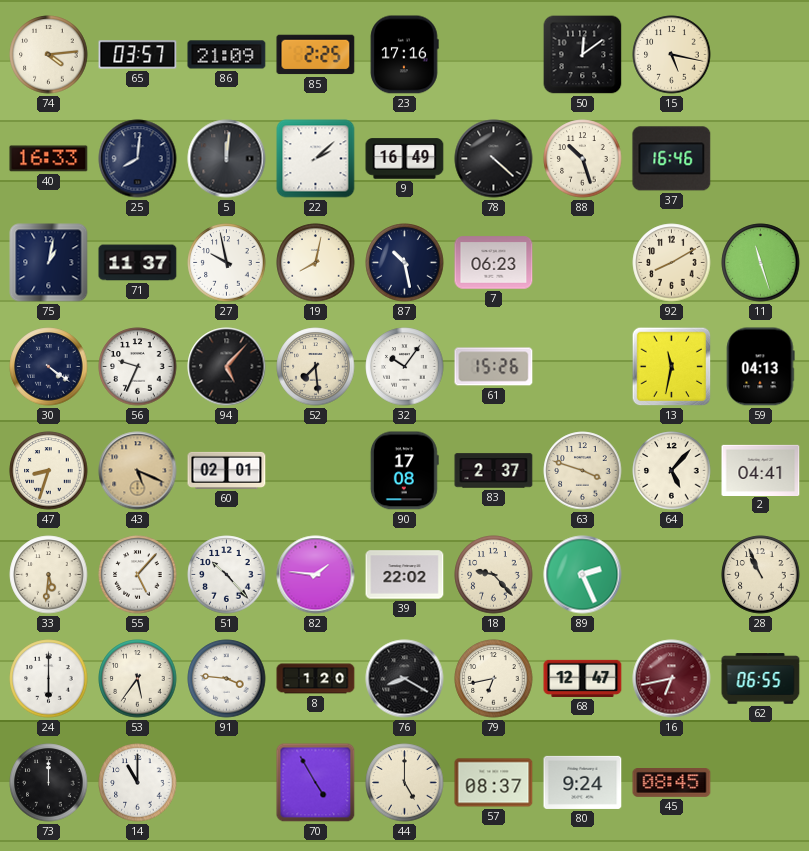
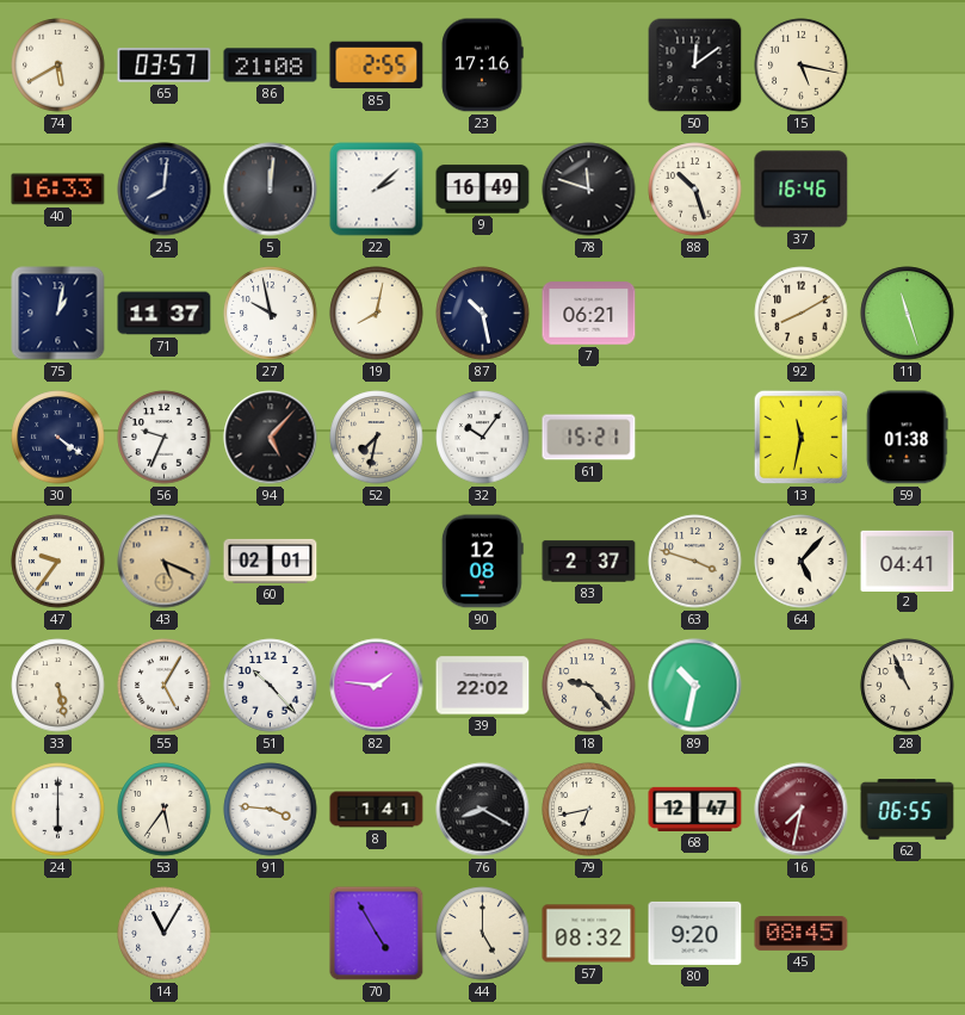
74: 4:14 -> 5:40
86: 21:09 -> 21:08
85: 2:25 -> 2:55
78: 4:22 -> 11:48
7: 06:23 -> 06:21
52: 7:29 -> 7:32
61: 15:26 -> 15:21
59: 04:13 -> 01:38
47: 8:33 -> 9:36
90: 17:08 -> 12:08
33: 5:31 -> 5:28
55: 5:07 -> 5:05
89: 2:26 -> 10:32
8: 1:20 -> 1:41
16: 6:43 -> 7:32
73: 12:00 -> none
14: 11:00 -> 11:05
57: 08:37 -> 08:32
80: 9:24 -> 9:20
